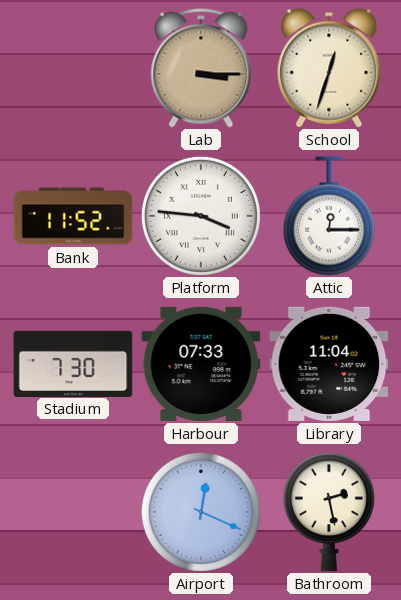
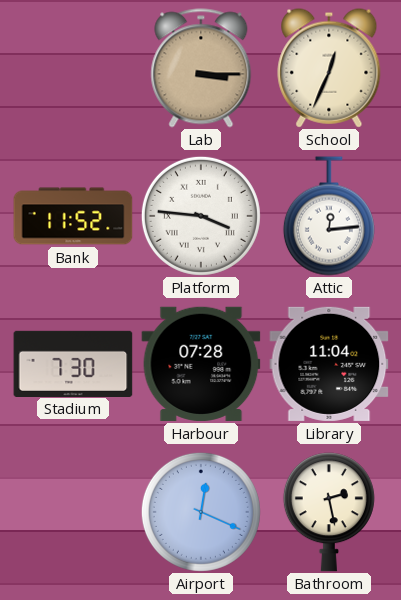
School: 12:33 -> 12:34
Attic: 12:15 -> 12:14
Harbour: 07:33 -> 07:28
